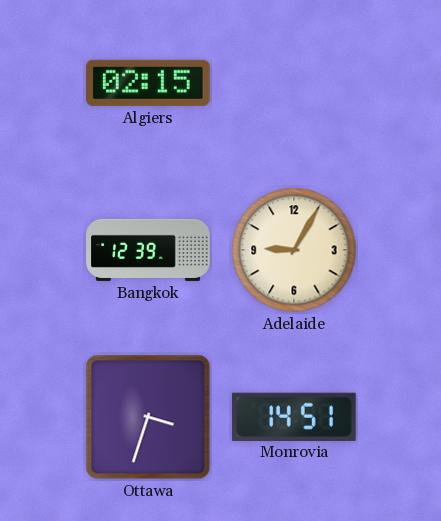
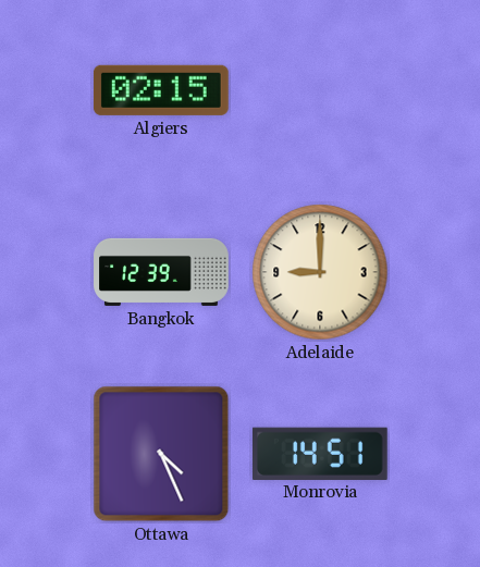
Adelaide: 9:05 -> 9:00
Ottawa: 3:33 -> 4:26
